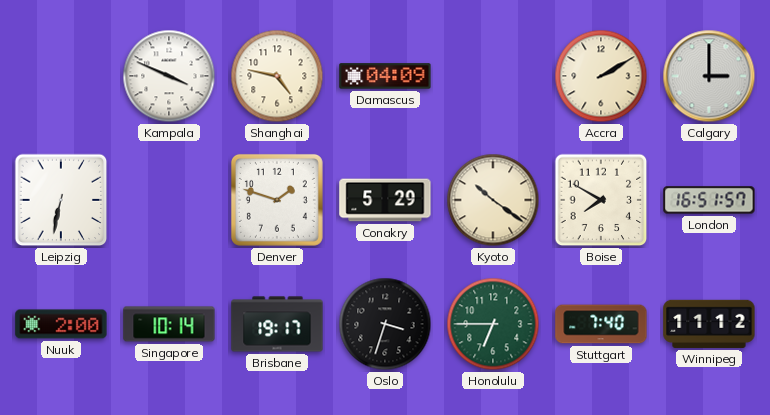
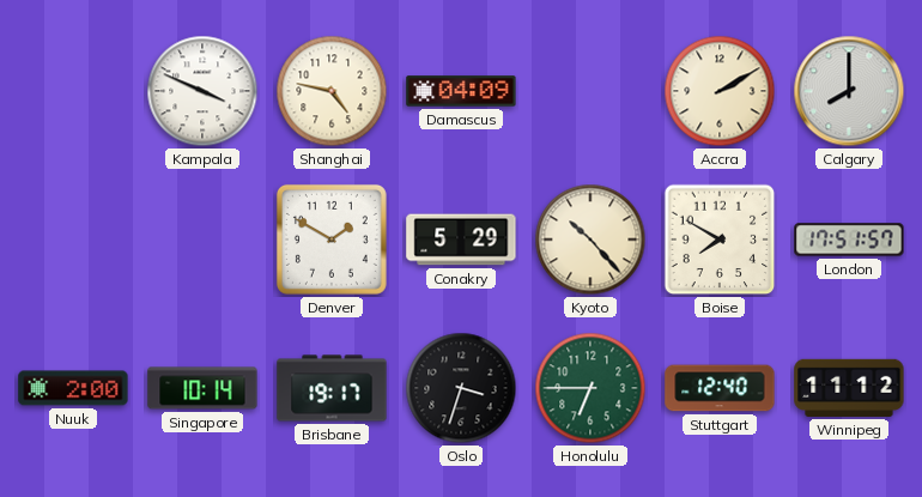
Calgary: 3:00 -> 8:00
Leipzig: 6:32 -> none
Denver: 1:48 -> 1:50
Kyoto: 10:21 -> 10:23
London: 16:51 -> 17:51
Stuttgart: 7:40 -> 12:40
